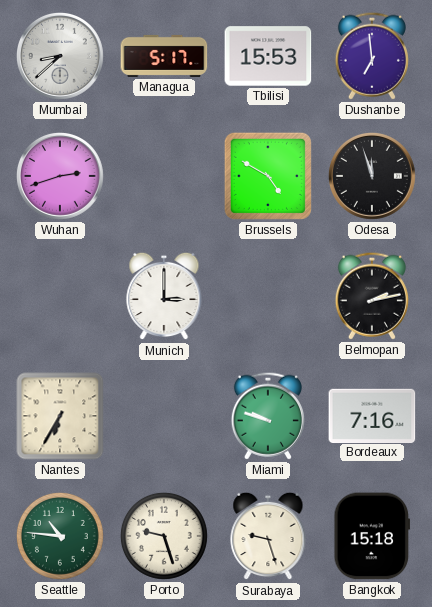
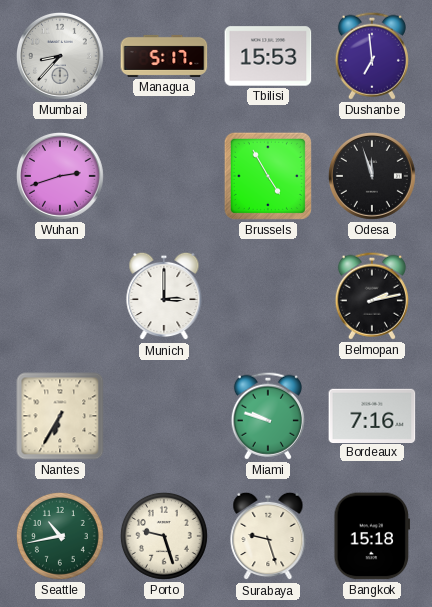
Mumbai: 8:38 -> 8:37
Brussels: 4:50 -> 4:55
Seattle: 10:46 -> 10:43
